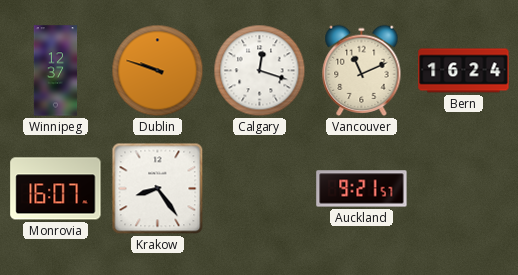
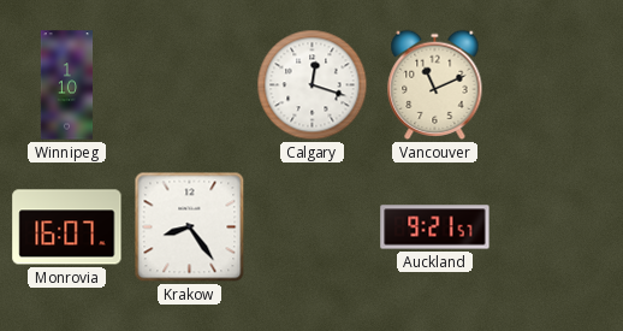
Winnipeg: 12:37 -> 1:10
Dublin: 9:48 -> none
Bern: 16:24 -> none
